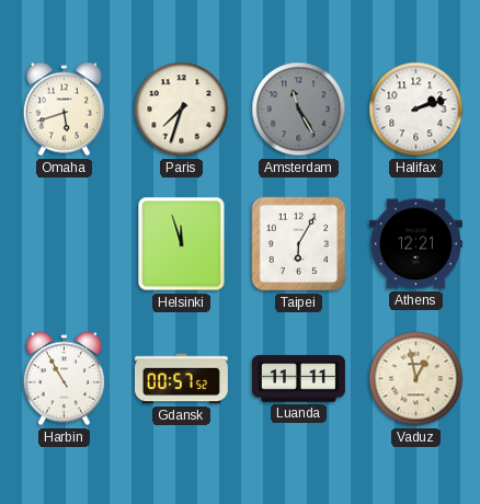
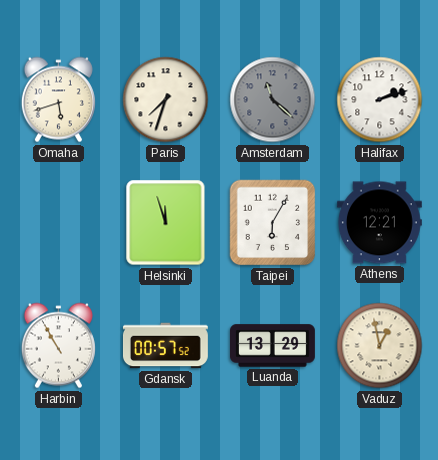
Amsterdam: 11:25 -> 11:22
Luanda: 11:11 -> 13:29
